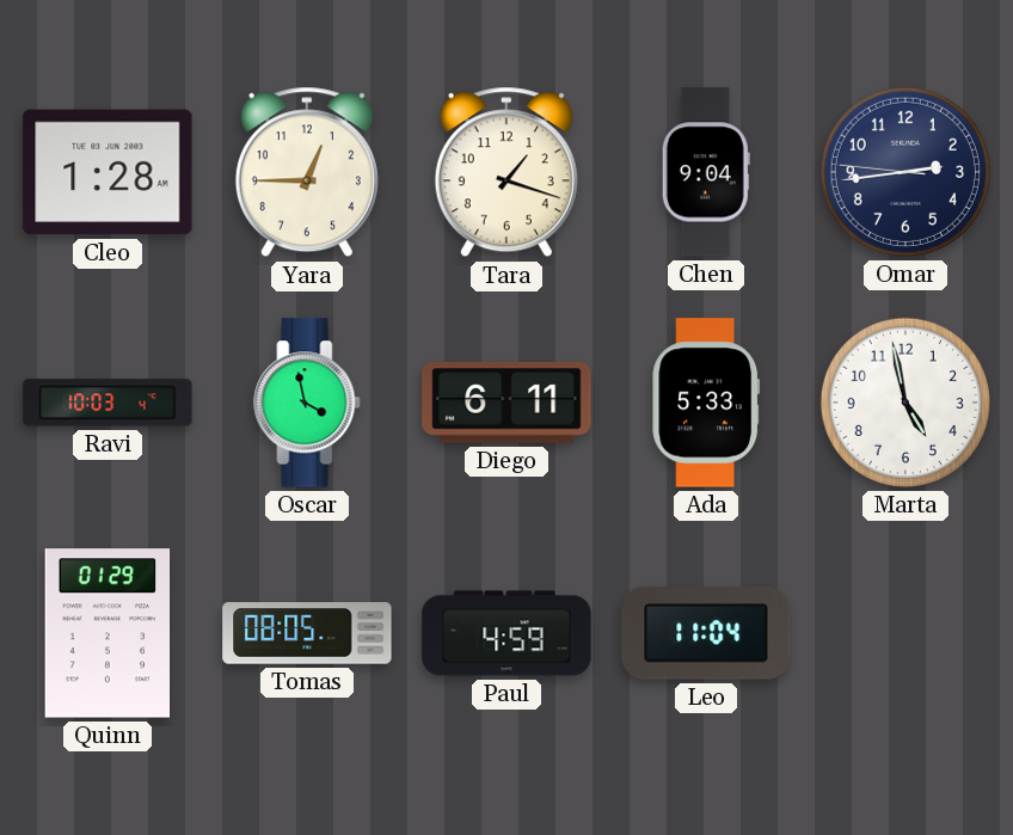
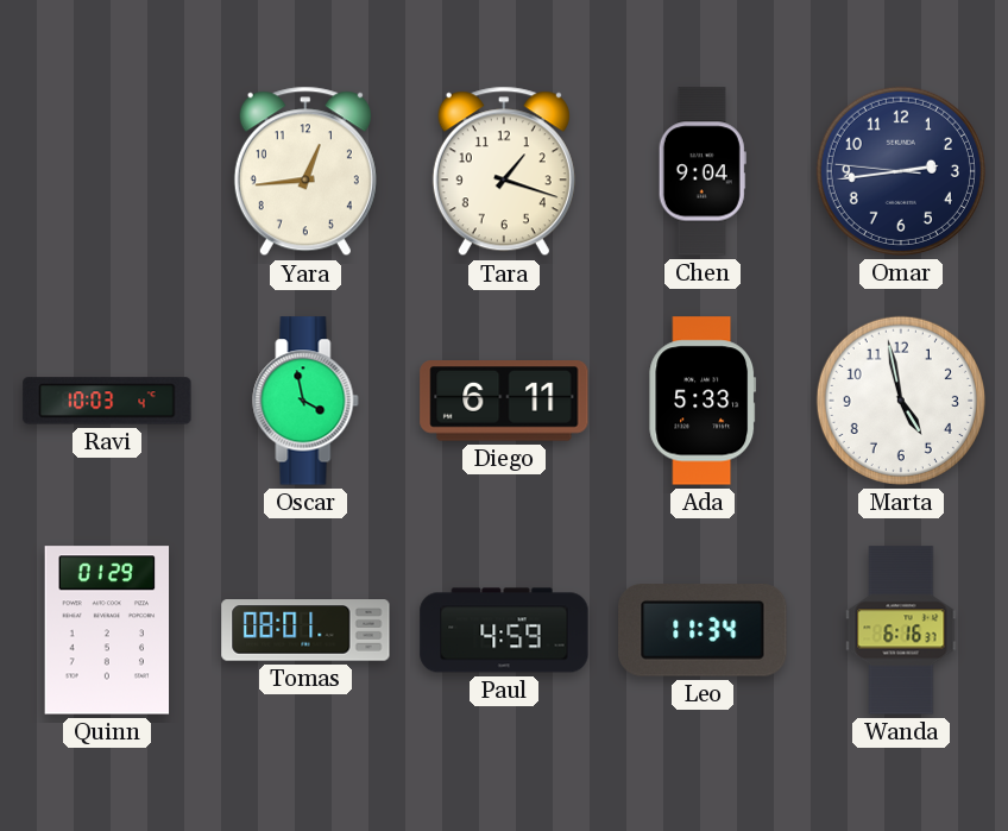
Cleo: 1:28 -> none
Yara: 12:45 -> 12:44
Tomas: 08:05 -> 08:01
Leo: 11:04 -> 11:34
Wanda: none -> 6:16
